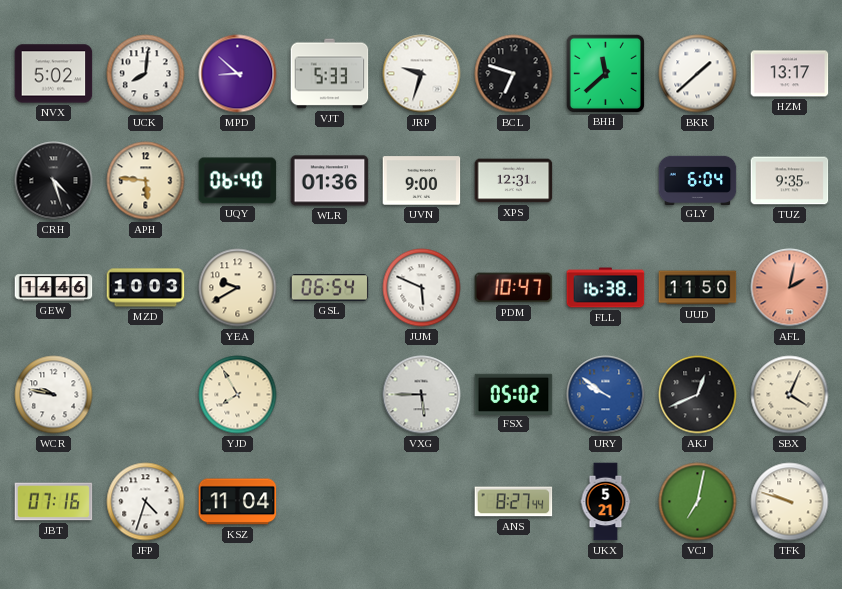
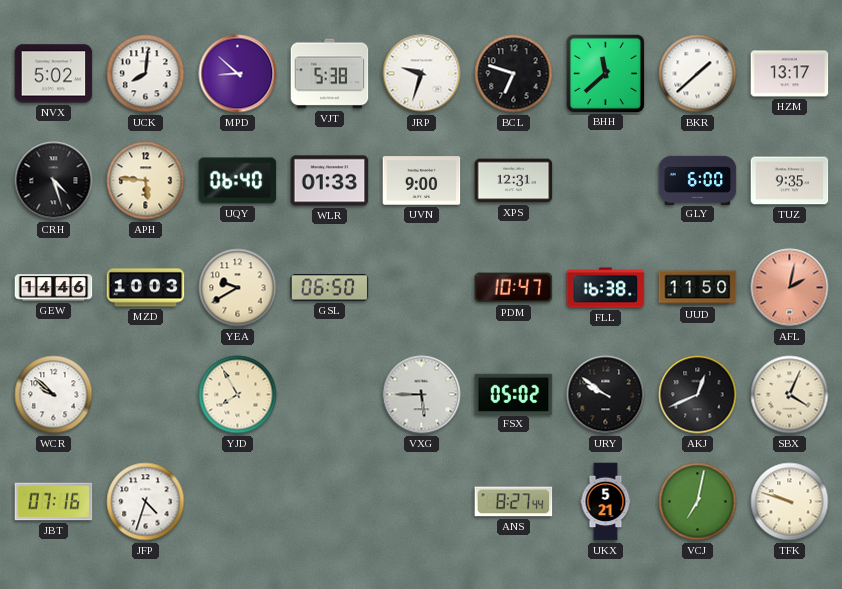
VJT: 5:33 -> 5:38
WLR: 01:36 -> 01:33
GLY: 6:04 -> 6:00
GSL: 06:54 -> 06:50
JUM: 5:49 -> none
WCR: 9:47 -> 9:52
URY dial: blue -> black
KSZ: 11:04 -> none
